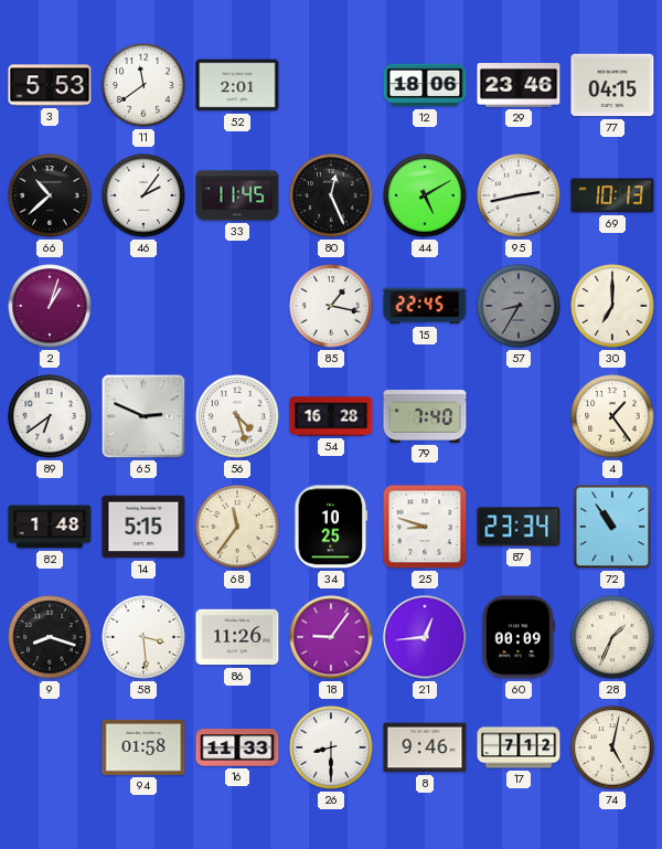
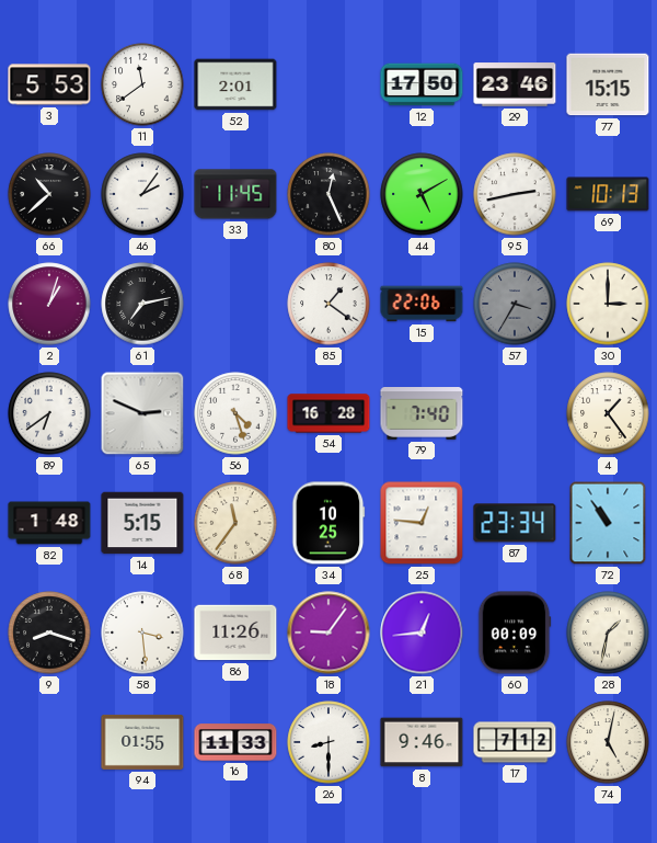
12: 18:06 -> 17:50
77: 04:15 -> 15:15
61: none -> 7:13
85: 1:17 -> 1:21
15: 22:45 -> 22:06
57: 8:35 -> 3:35
30: 7:00 -> 3:00
25: 8:48 -> 12:46
28: 1:34 -> 1:32
94: 01:58 -> 01:55
